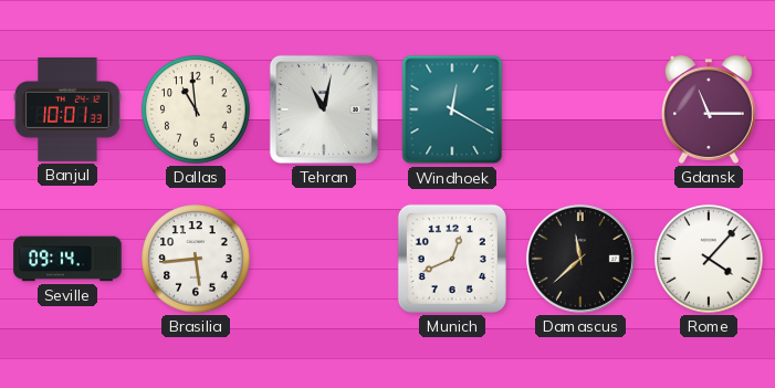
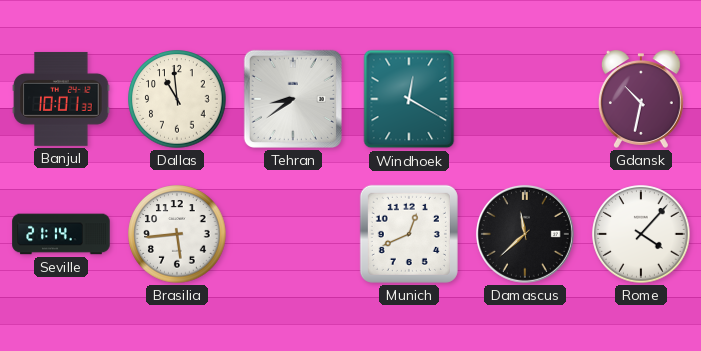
Tehran: 11:02 -> 8:39
Gdansk: 11:15 -> 10:32
Seville: 09:14 -> 21:14
